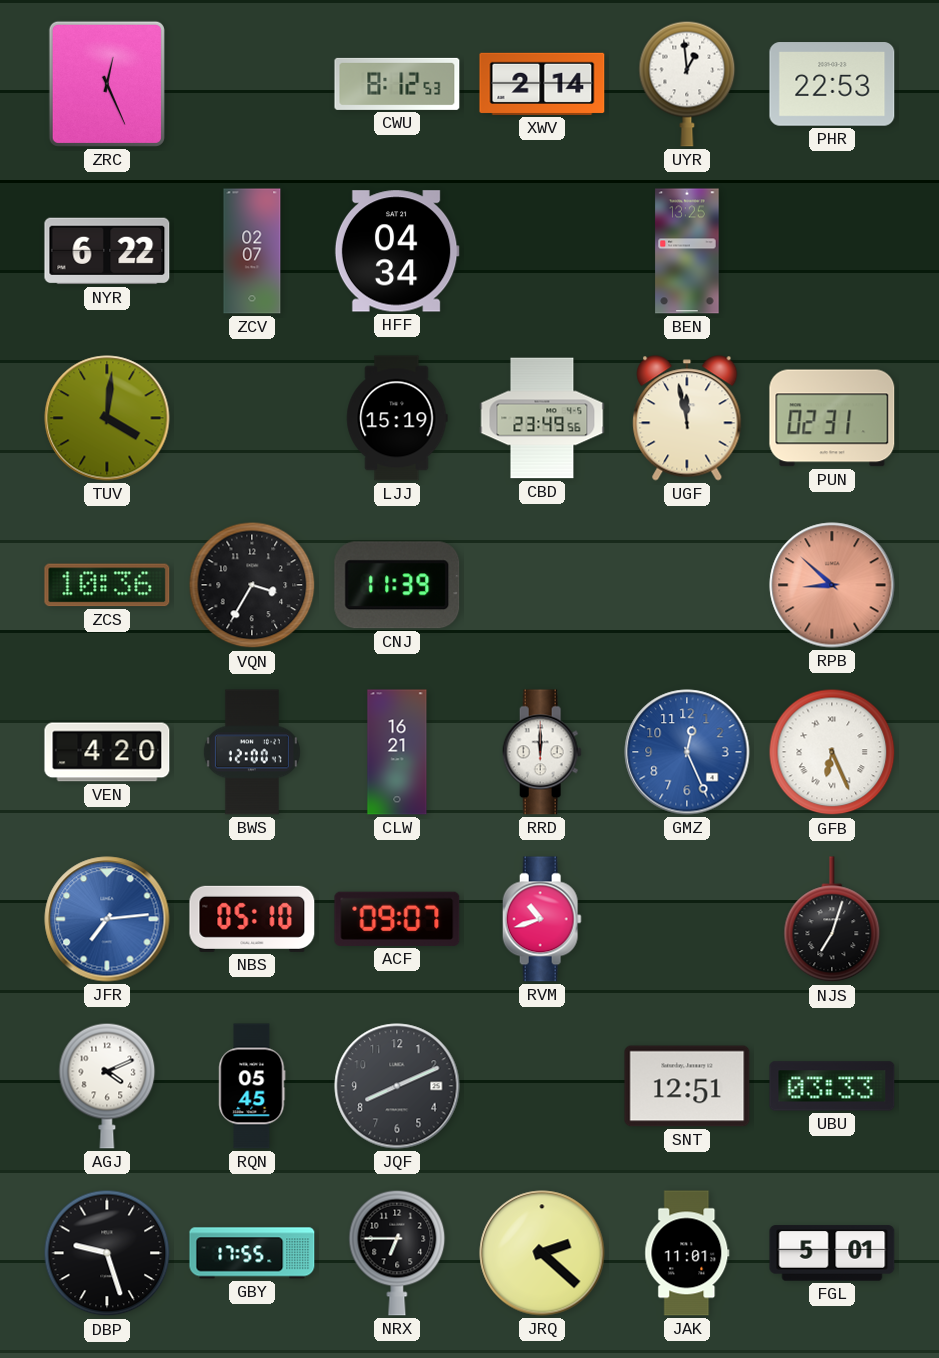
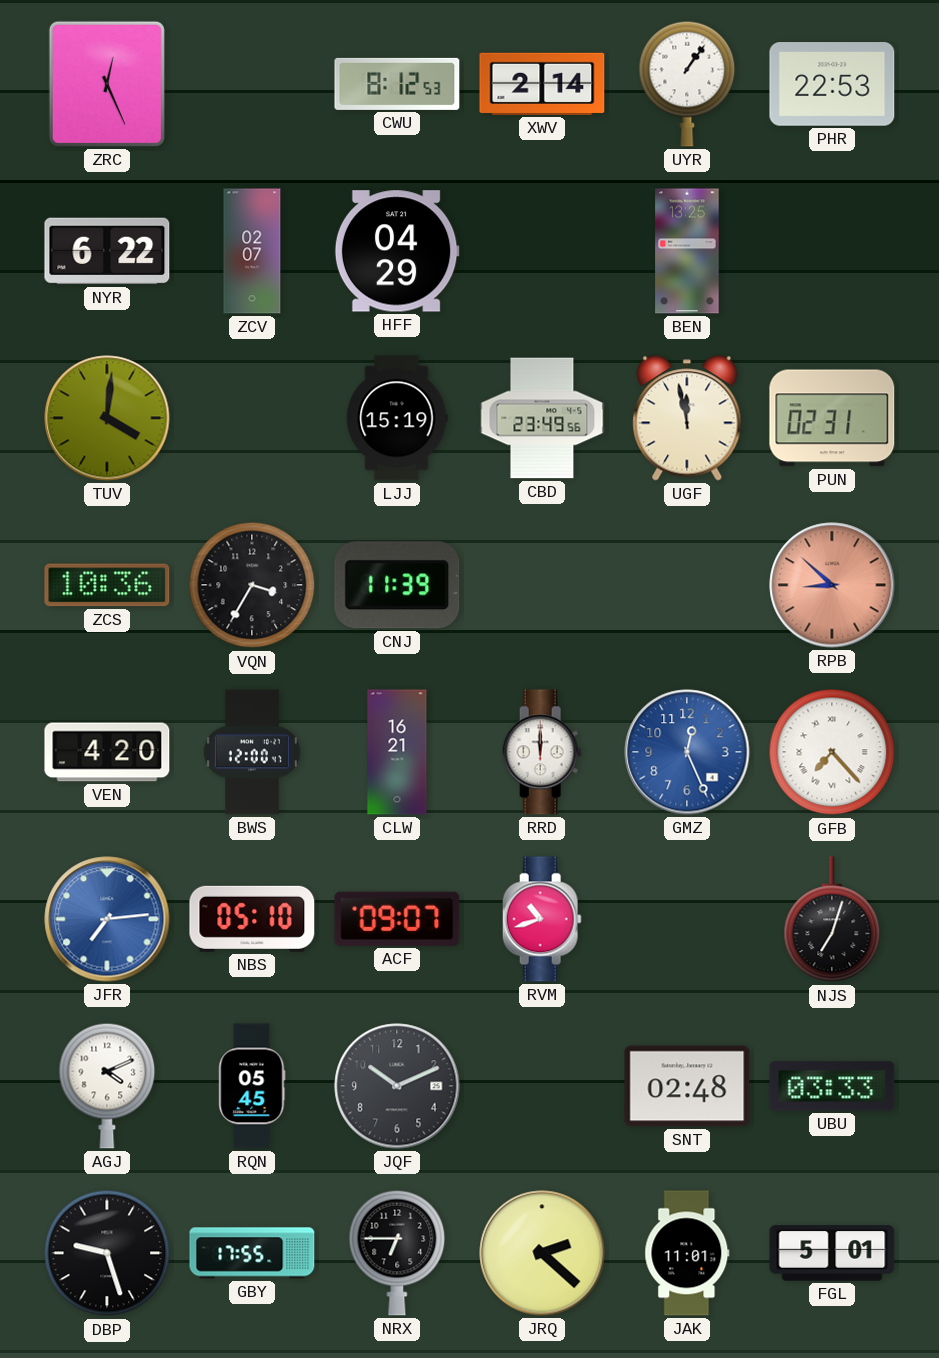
UYR: 12:59 -> 1:06
HFF: 04:34 -> 04:29
GFB: 6:26 -> 7:23
JQF: 8:11 -> 10:11
SNT: 12:51 -> 02:48
